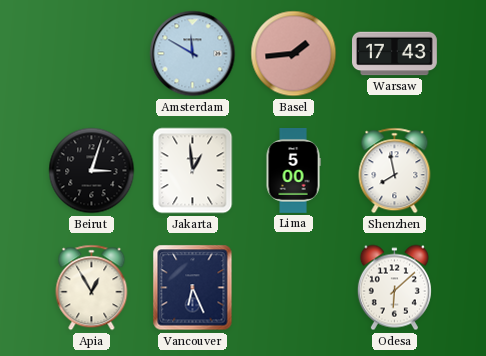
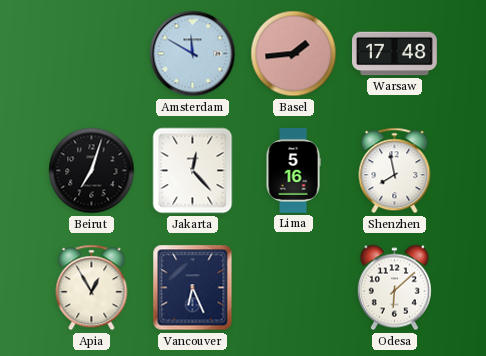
Warsaw: 17:43 -> 17:48
Beirut: 3:03 -> 7:03
Jakarta: 12:59 -> 12:23
Lima: 5:00 -> 5:16
